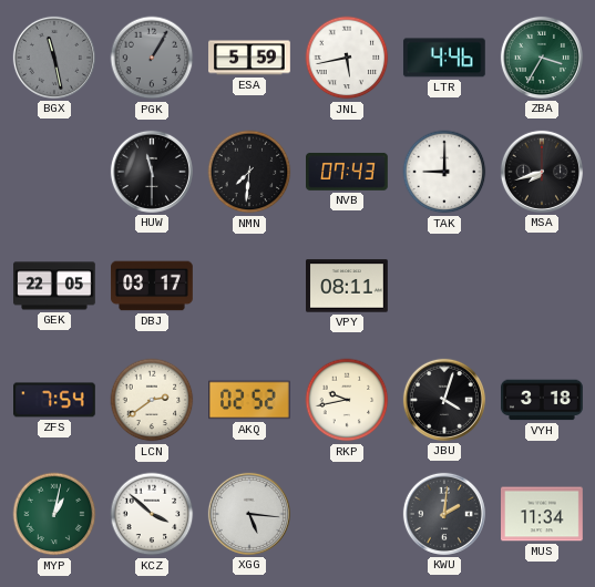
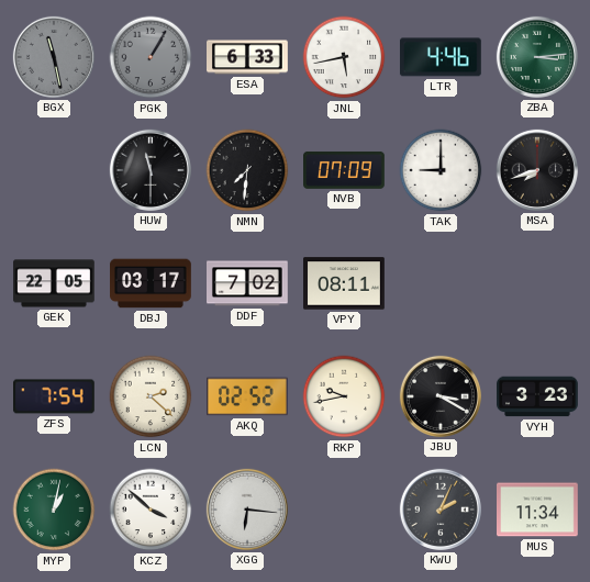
ESA: 5:59 -> 6:33
ZBA: 3:35 -> 3:14
NVB: 07:43 -> 07:09
DDF: none -> 7:02
LCN: 2:39 -> 2:22
JBU: 4:03 -> 3:20
VYH: 3:18 -> 3:23
XGG: 5:16 -> 6:16
KWU: 2:01 -> 2:04
